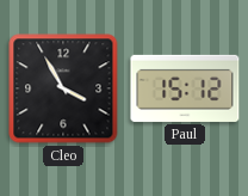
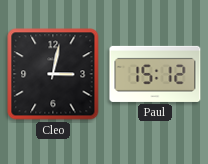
Cleo: 3:55 -> 3:02
